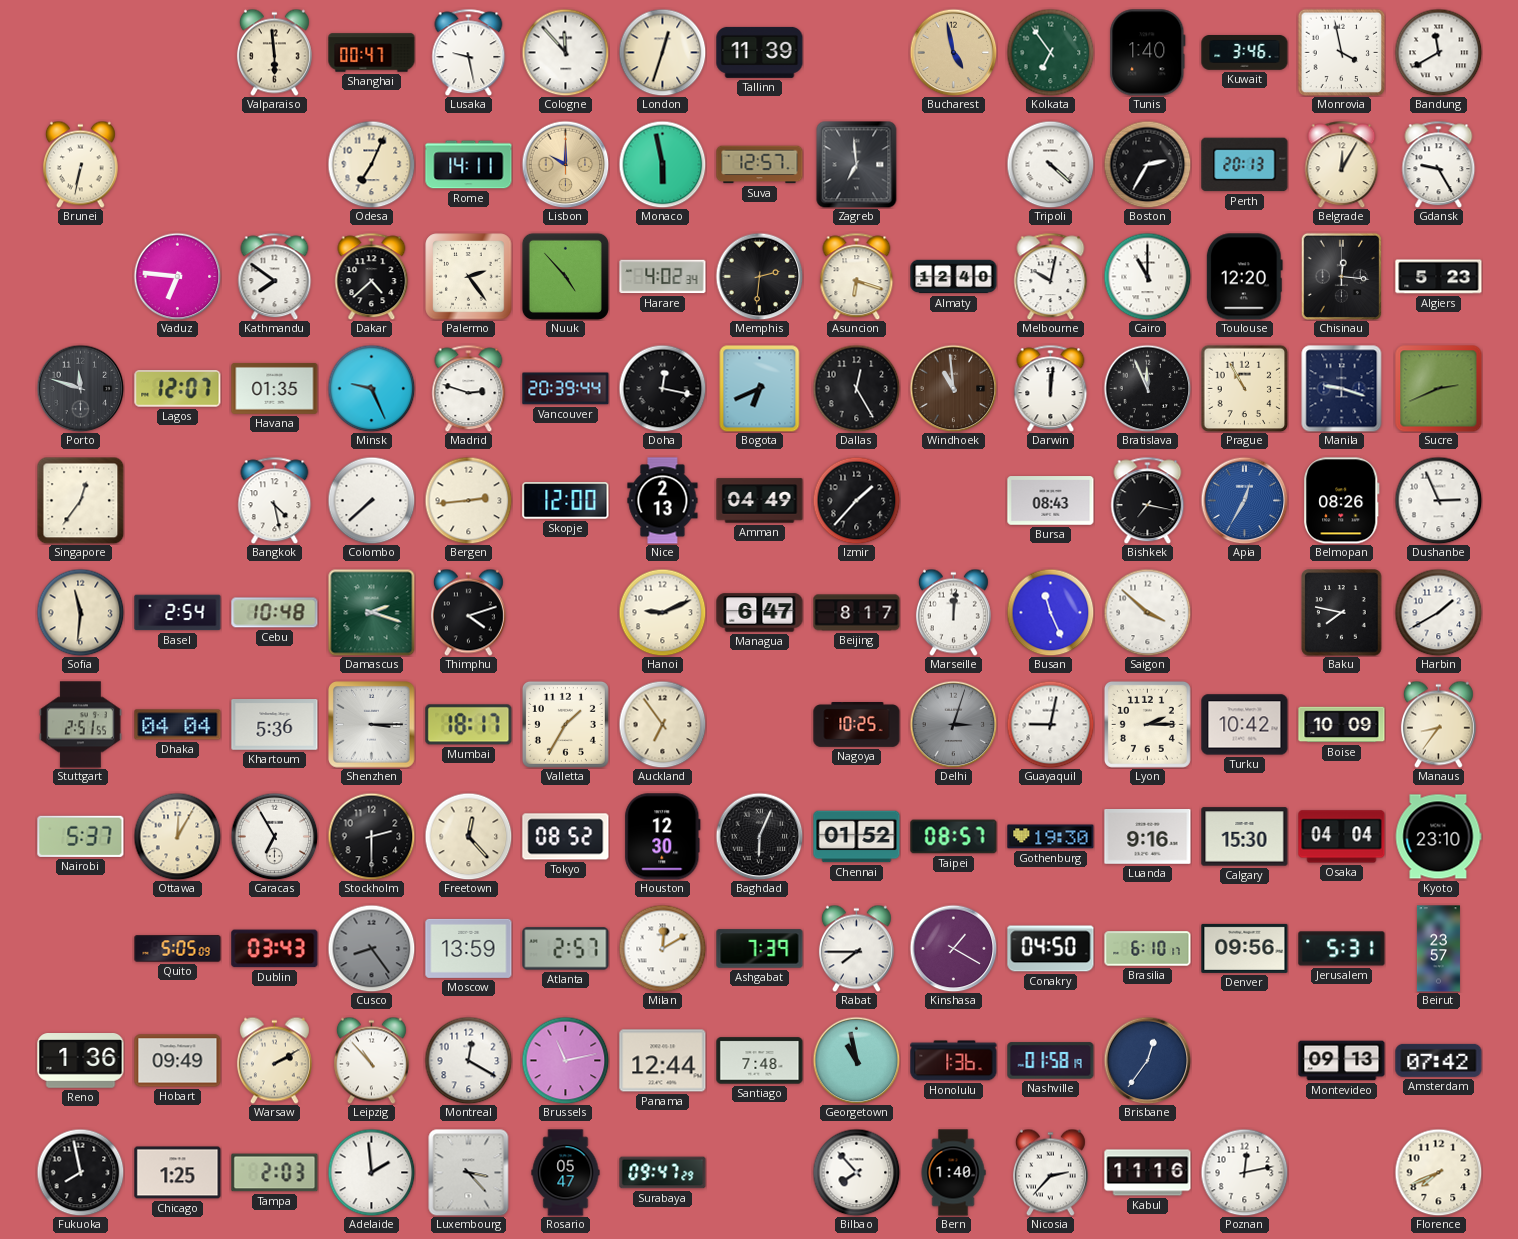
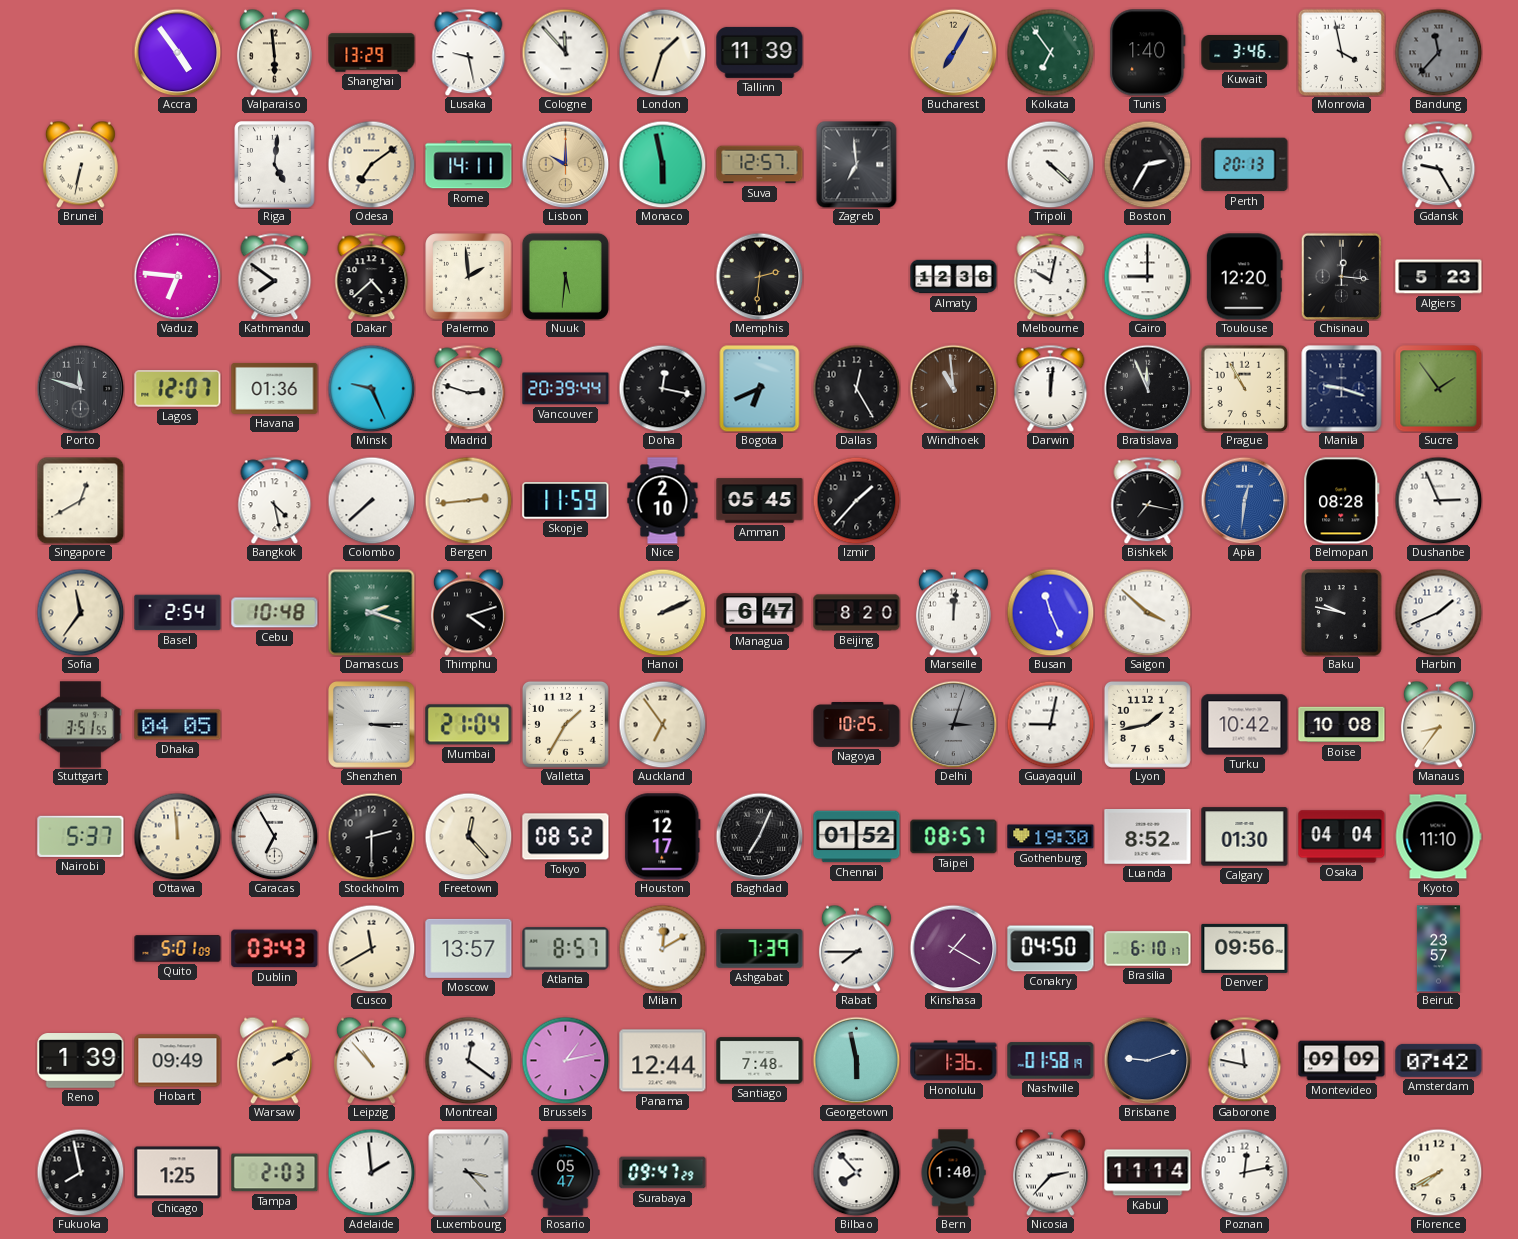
Accra: none -> 4:54
Shanghai: 00:47 -> 13:29
London: 12:33 -> 1:33
Bucharest: 4:58 -> 7:05
Bandung: 11:40 -> 11:37
Bandung dial: white -> grey
Riga: none -> 5:01
Odesa: 7:04 -> 7:09
Belgrade: 12:05 -> none
Palermo: 2:24 -> 1:59
Nuuk: 4:53 -> 5:31
Harare: 4:02 -> none
Asuncion: 6:18 -> none
Almaty: 12:40 -> 12:36
Cairo: 11:00 -> 9:00
Havana: 01:35 -> 01:36
Sucre: 2:41 -> 1:54
Singapore: 12:36 -> 12:40
Skopje: 12:00 -> 11:59
Nice: 2:13 -> 2:10
Amman: 04:49 -> 05:45
Bursa: 08:43 -> none
Apia: 12:35 -> 12:31
Belmopan: 08:26 -> 08:28
Sofia: 11:31 -> 11:36
Hanoi: 9:11 -> 2:11
Beijing: 8:17 -> 8:20
Baku: 7:47 -> 9:47
Harbin: 1:40 -> 1:41
Stuttgart: 2:51 -> 3:51
Dhaka: 04:04 -> 04:05
Khartoum: 5:36 -> none
Mumbai: 18:17 -> 21:04
Lyon: 2:15 -> 1:43
Boise: 10:09 -> 10:08
Ottawa: 12:05 -> 11:59
Houston: 12:30 -> 12:17
Baghdad: 6:04 -> 7:04
Luanda: 9:16 -> 8:52
Calgary: 15:30 -> 01:30
Kyoto: 23:10 -> 11:10
Quito: 5:05 -> 5:01
Cusco: 8:24 -> 11:40
Cusco dial: grey -> cream
Moscow: 13:59 -> 13:57
Atlanta: 2:57 -> 8:57
Jerusalem: 5:31 -> none
Reno: 1:36 -> 1:39
Montreal: 12:20 -> 12:21
Brussels: 11:13 -> 1:13
Georgetown: 10:58 -> 5:58
Brisbane: 12:36 -> 9:12
Gaborone: none -> 11:47
Montevideo: 09:13 -> 09:09
Kabul: 11:16 -> 11:14
Florence: 7:41 -> 7:40
